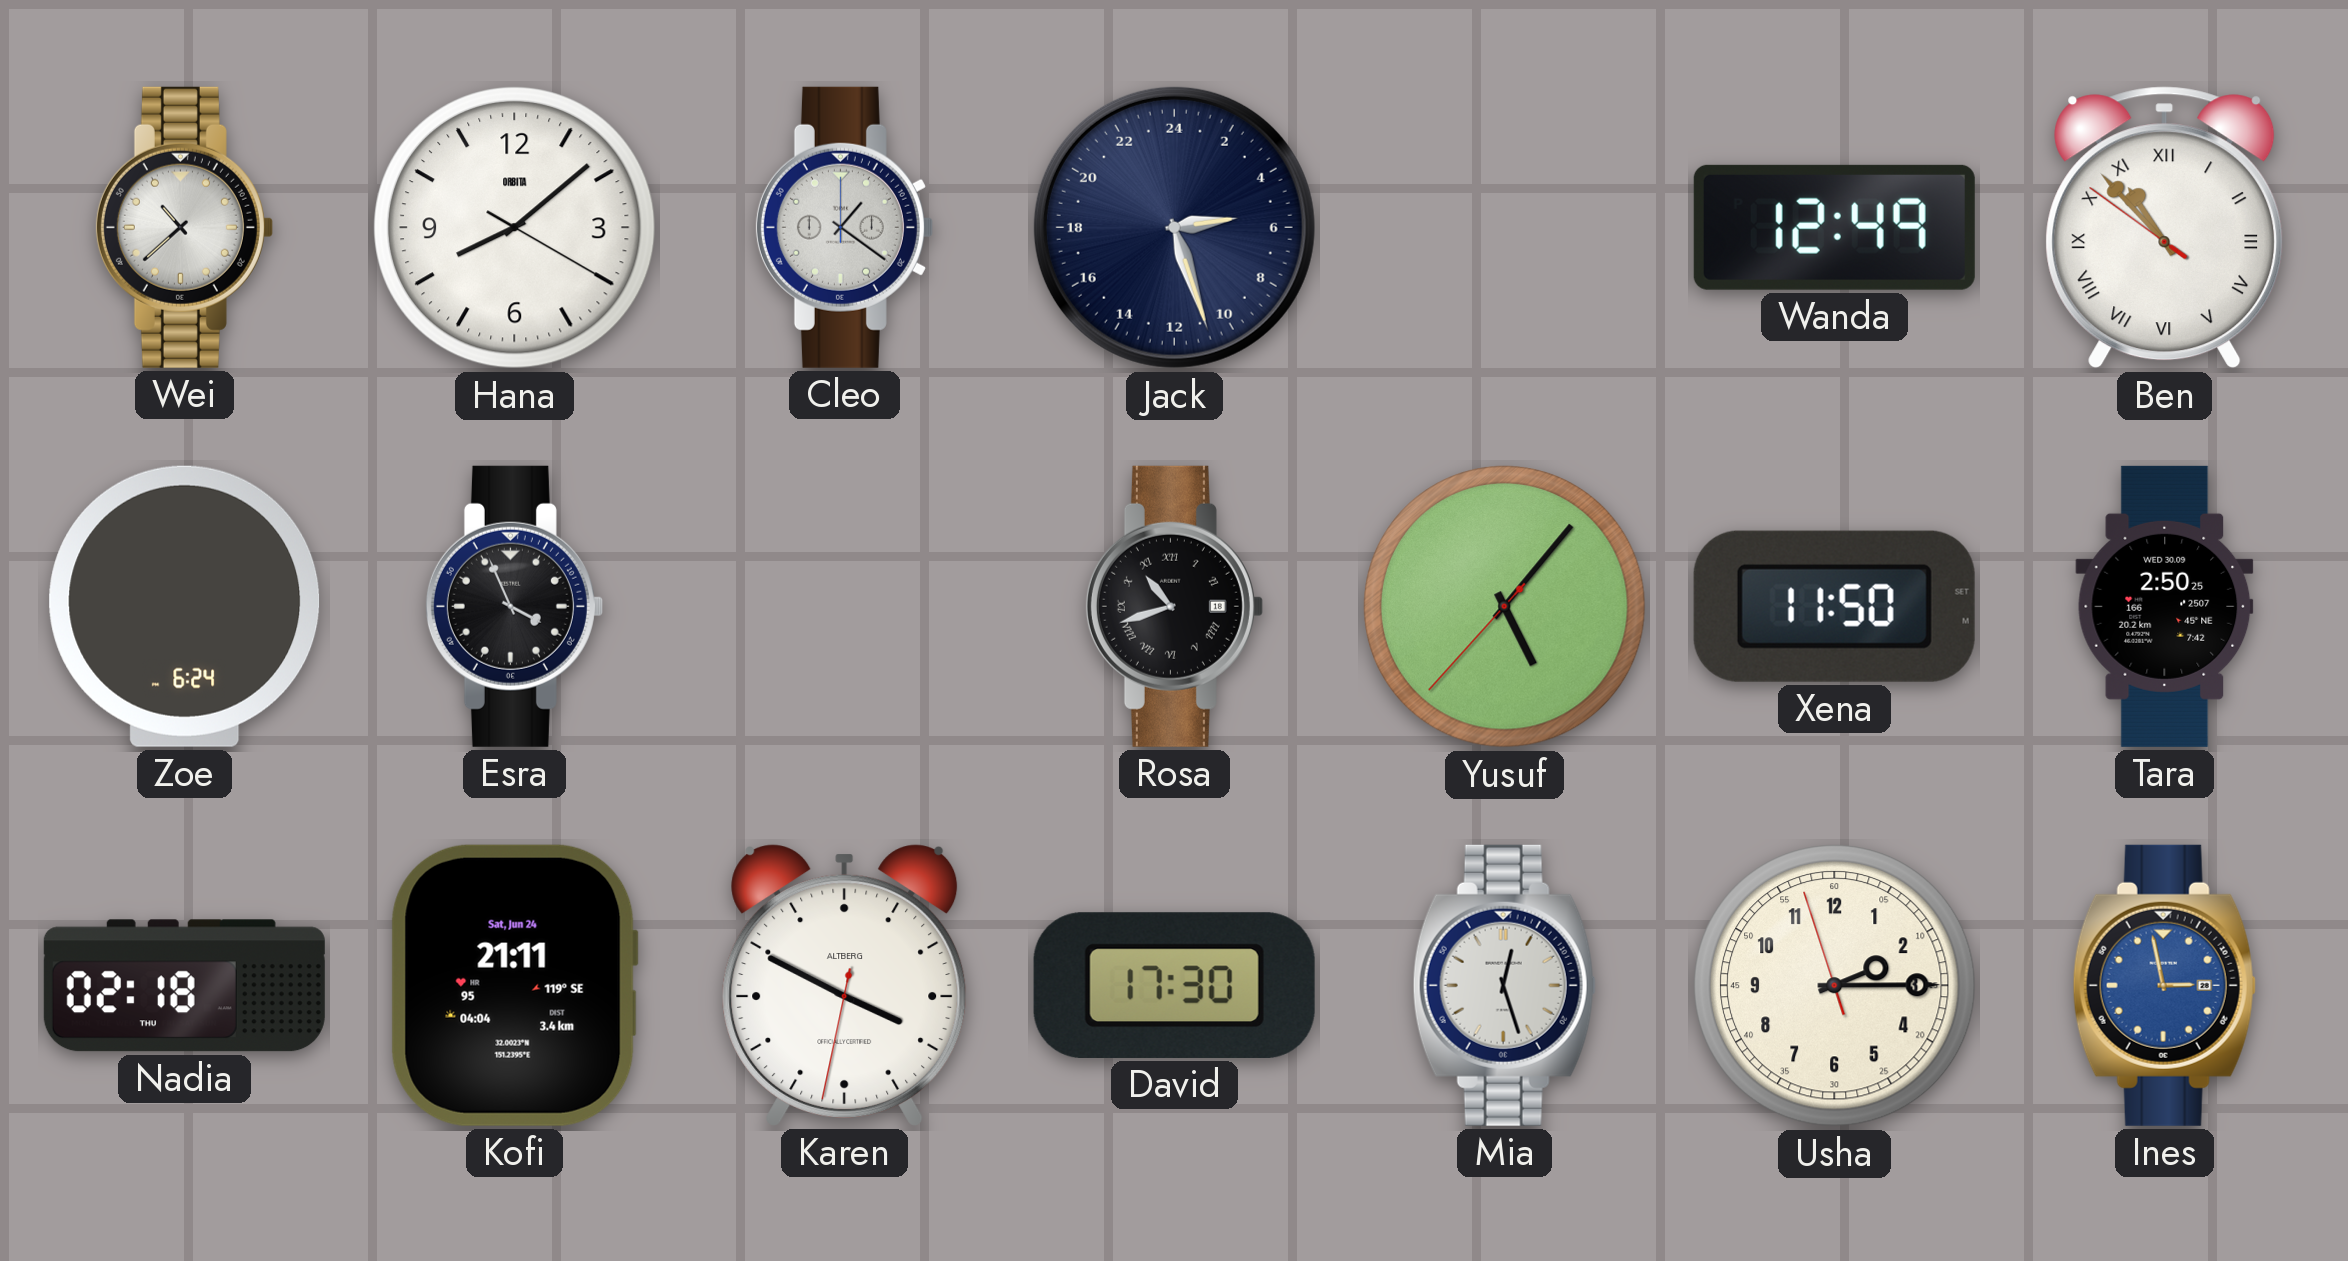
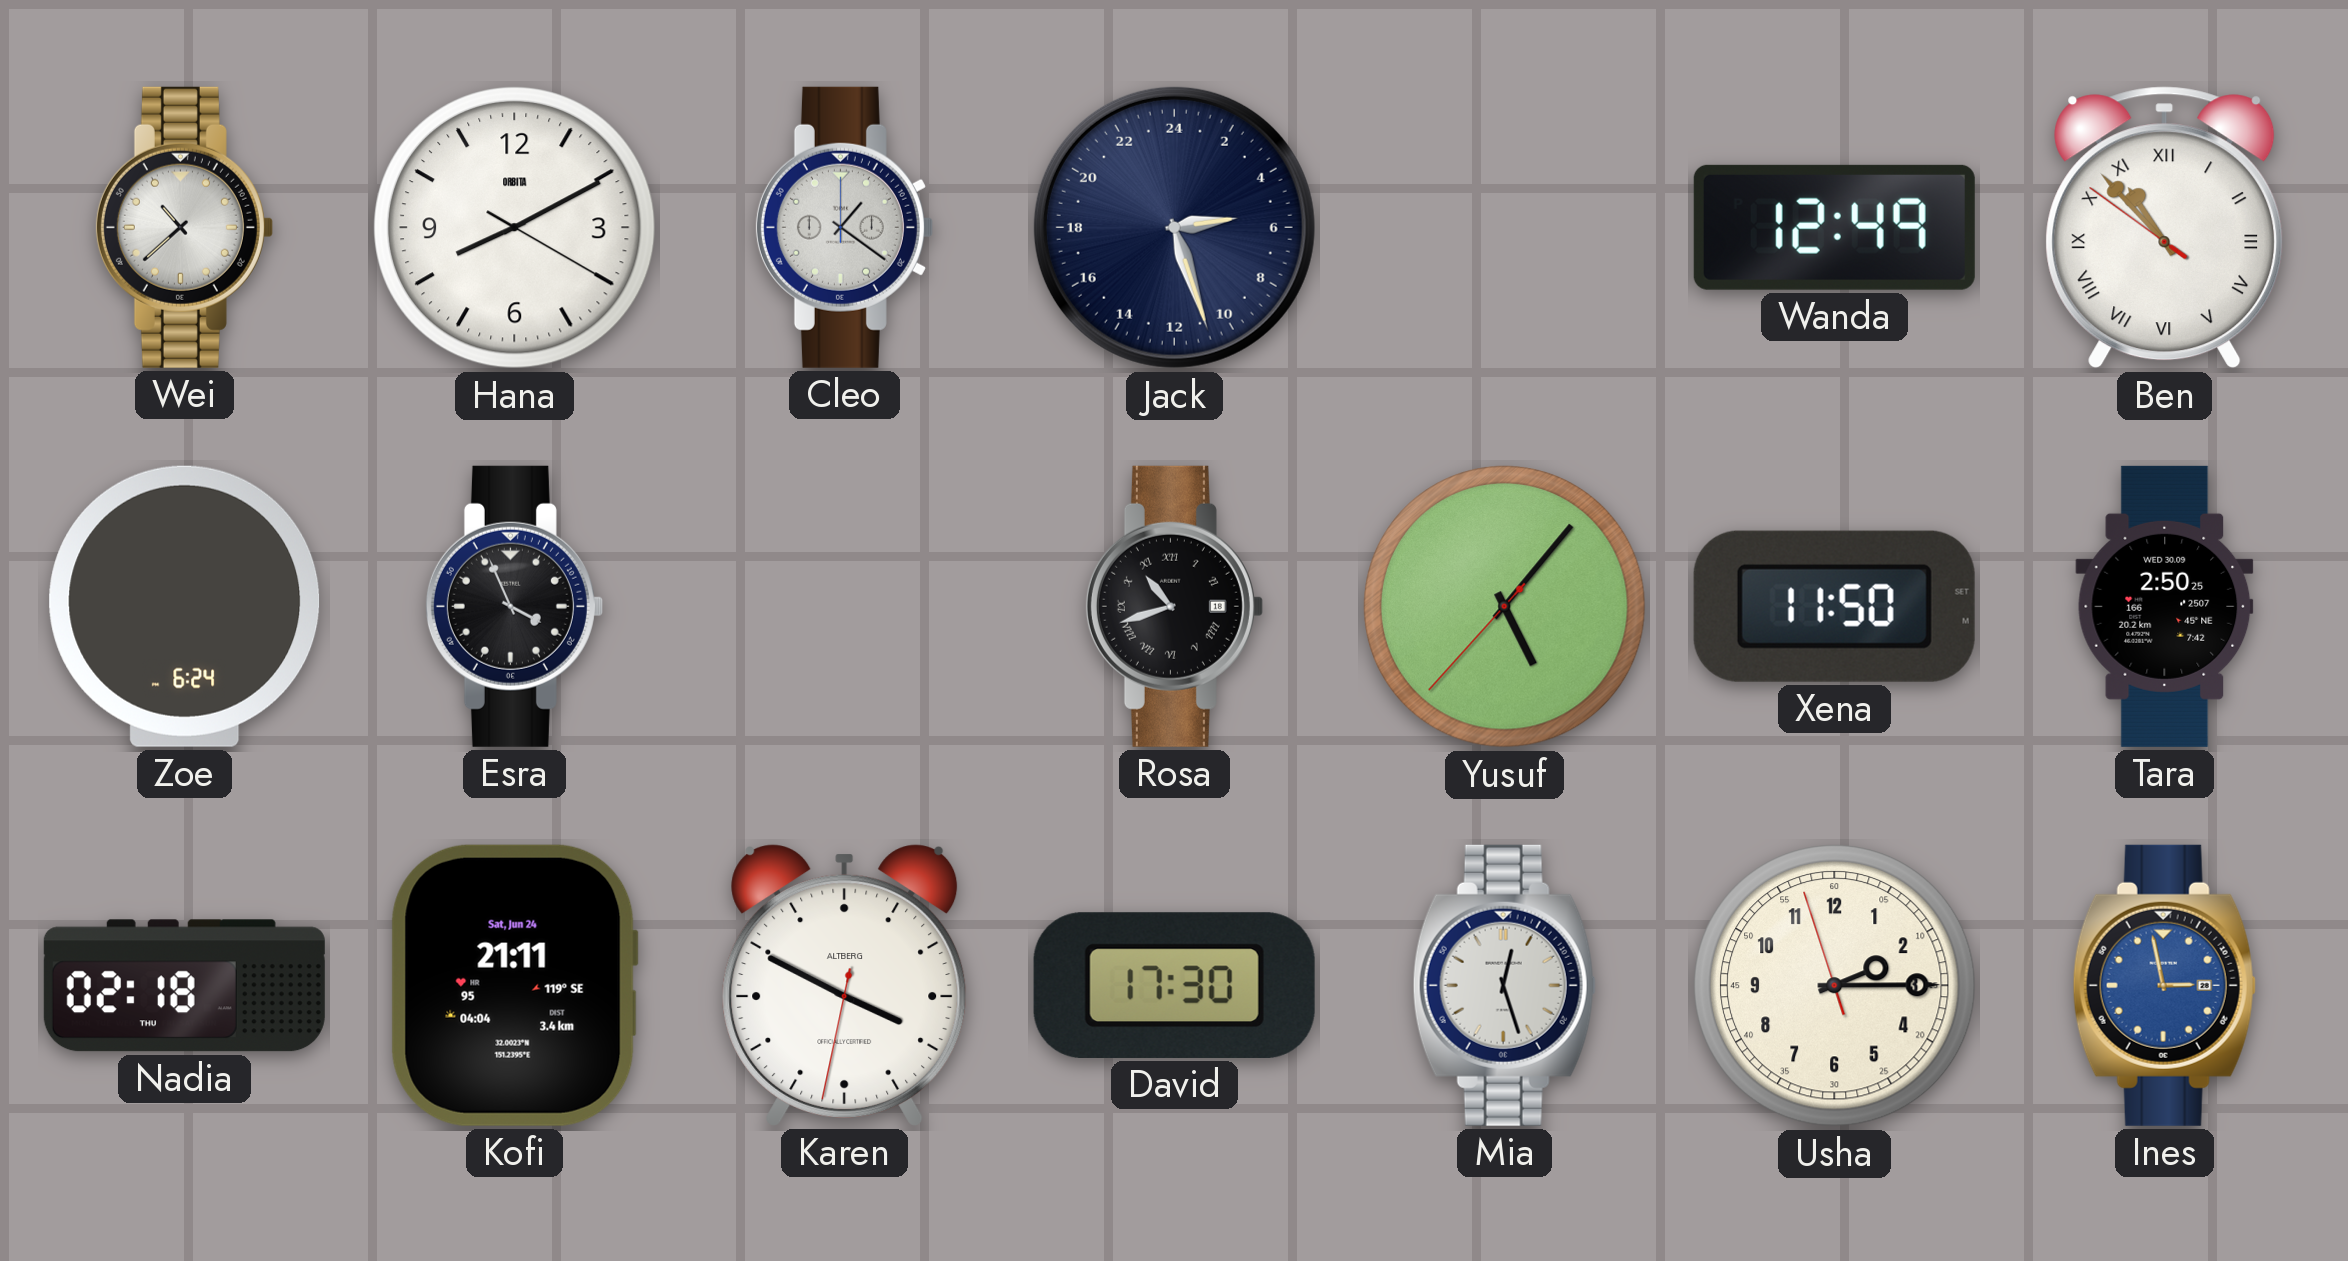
Hana: 8:08 -> 8:10
